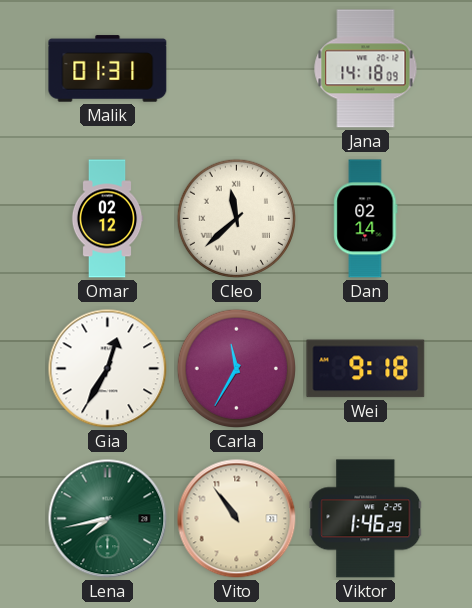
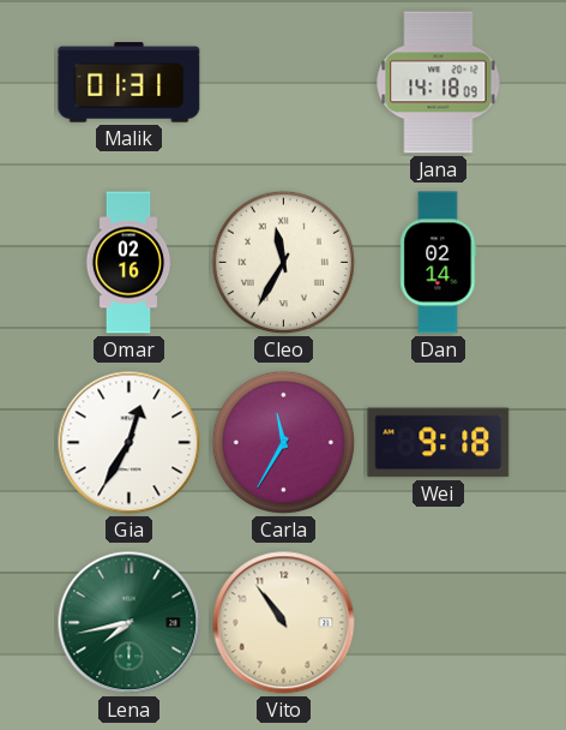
Omar: 02:12 -> 02:16
Cleo: 11:38 -> 11:35
Viktor: 1:46 -> none
